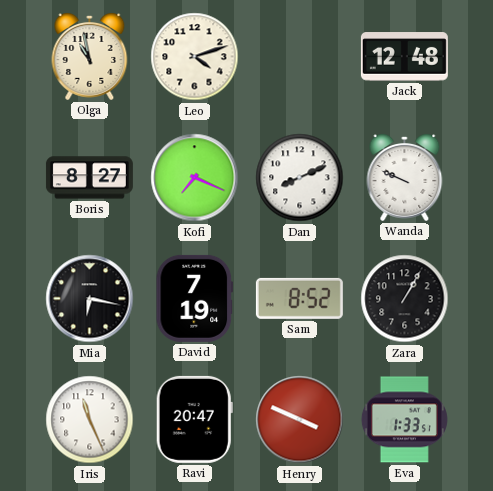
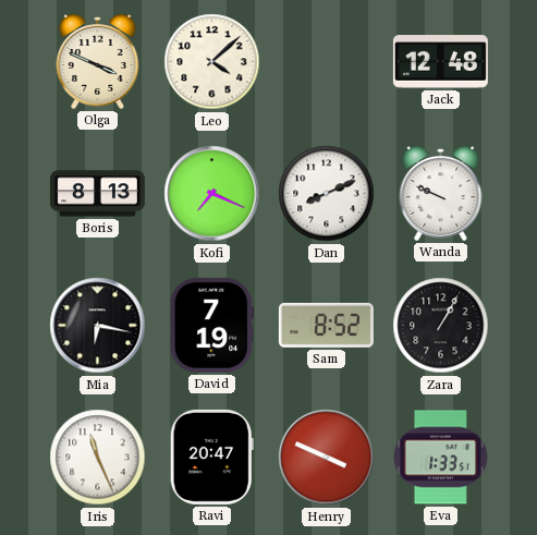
Olga: 10:58 -> 3:49
Leo: 4:12 -> 4:08
Boris: 8:27 -> 8:13
